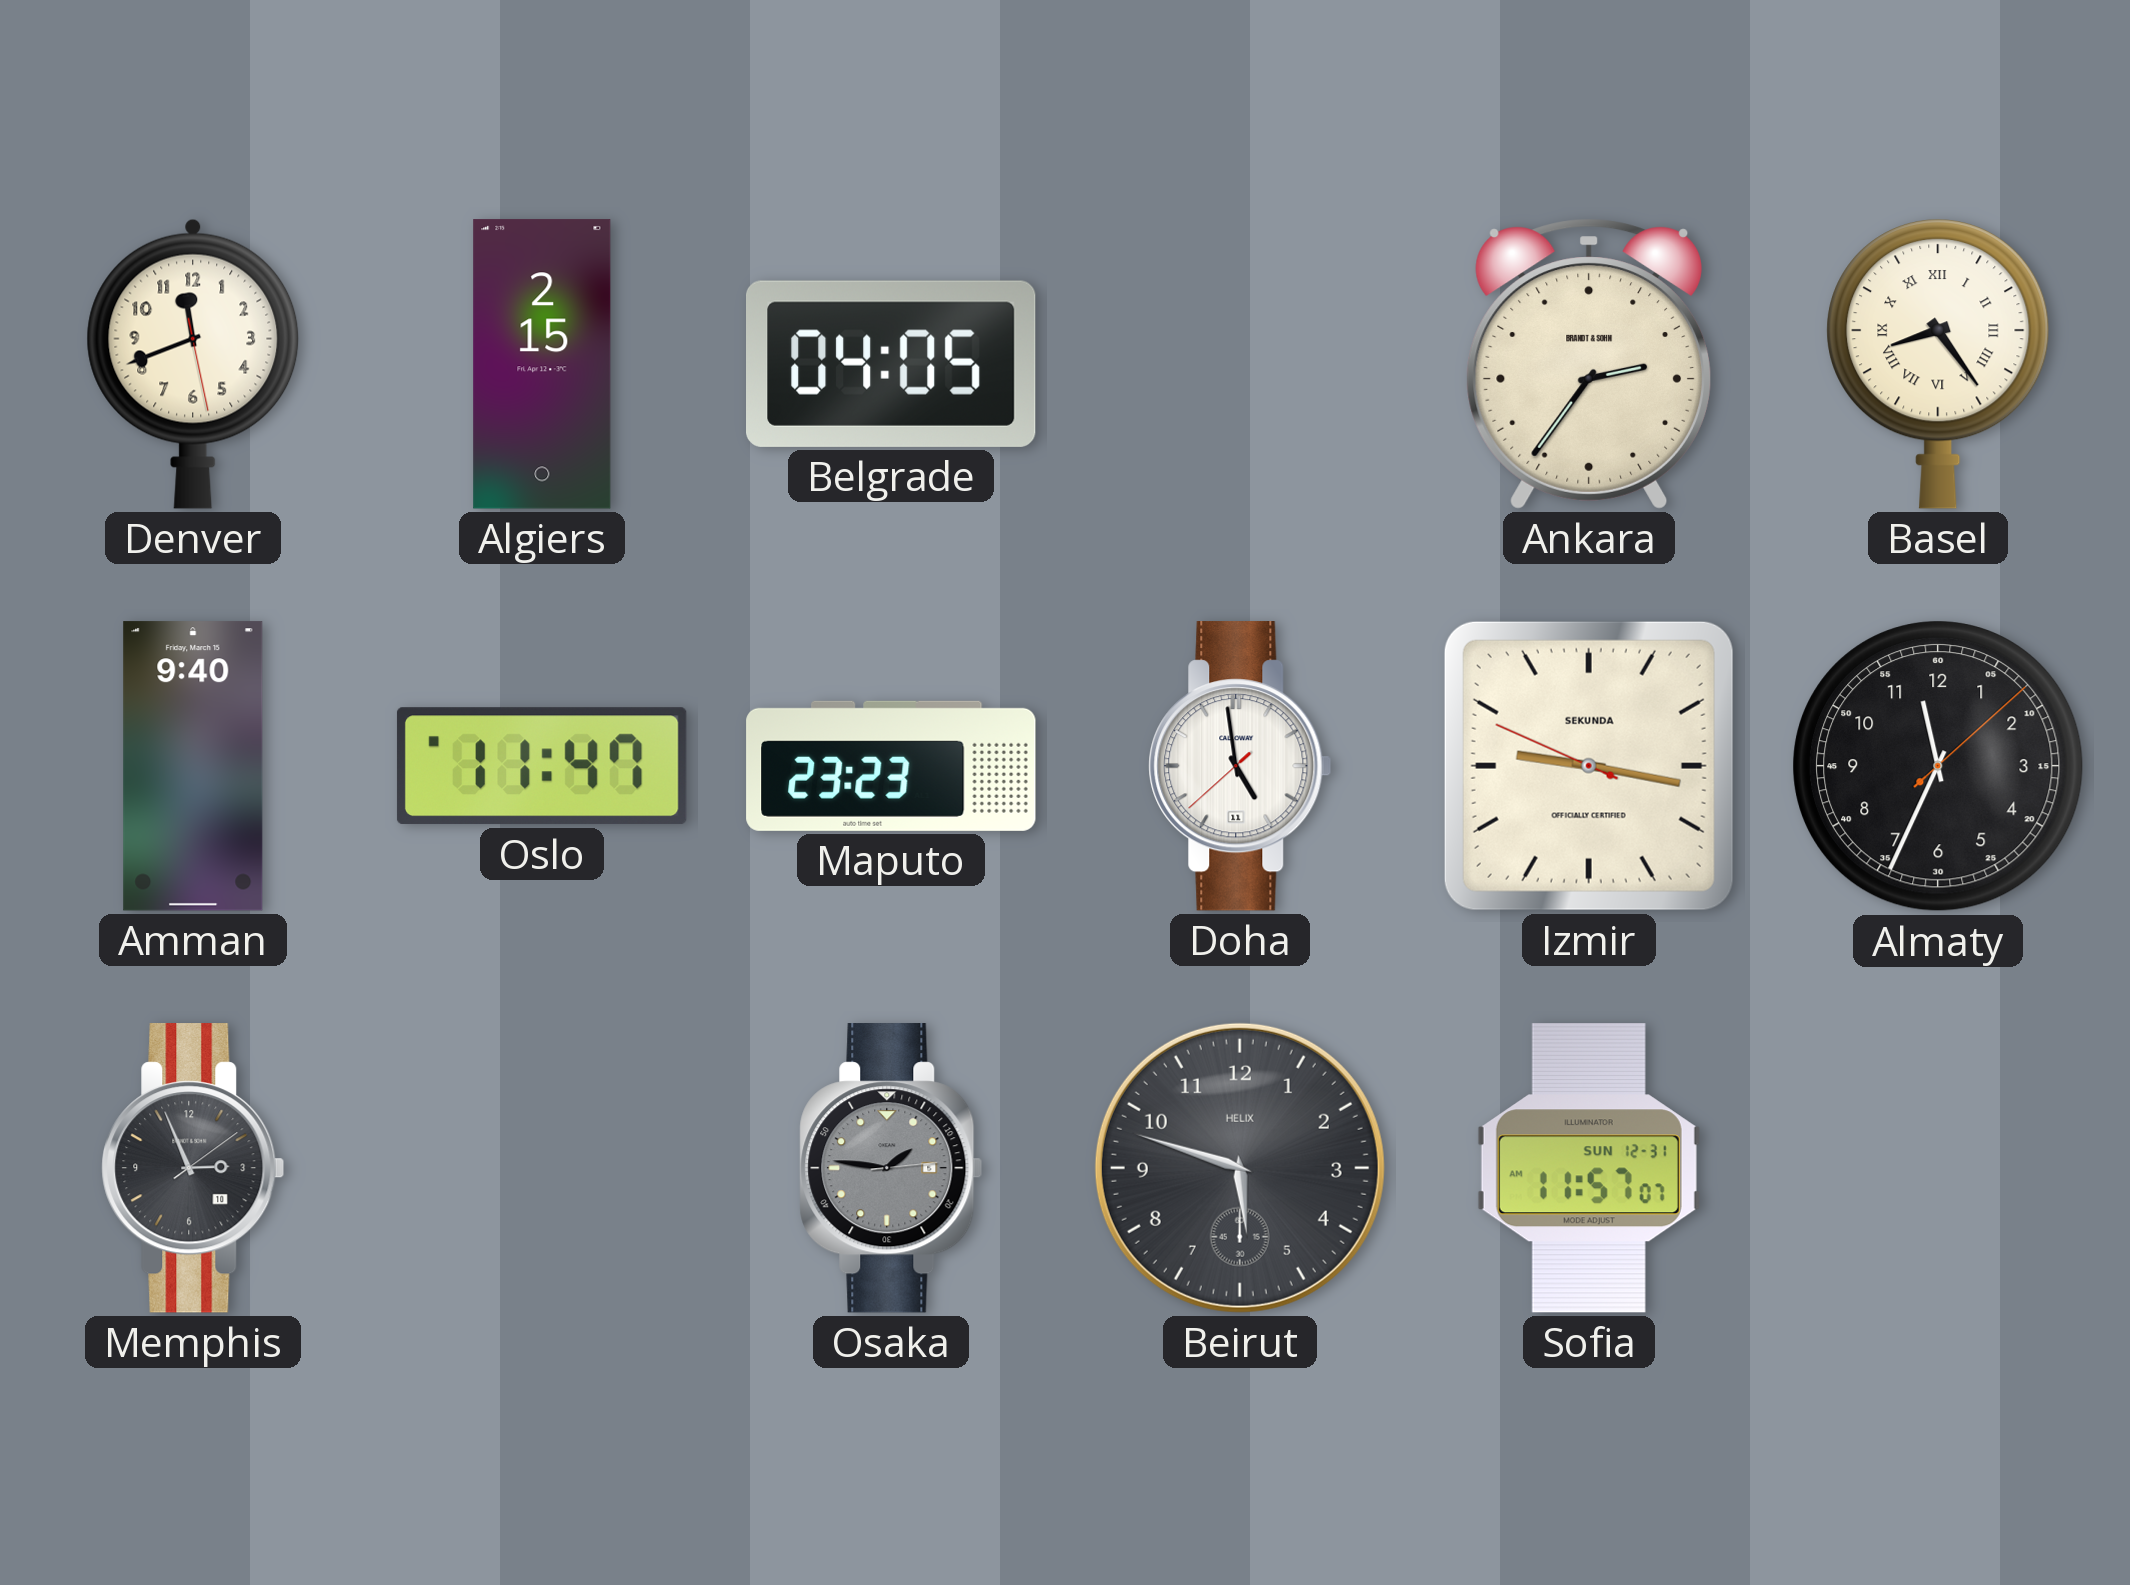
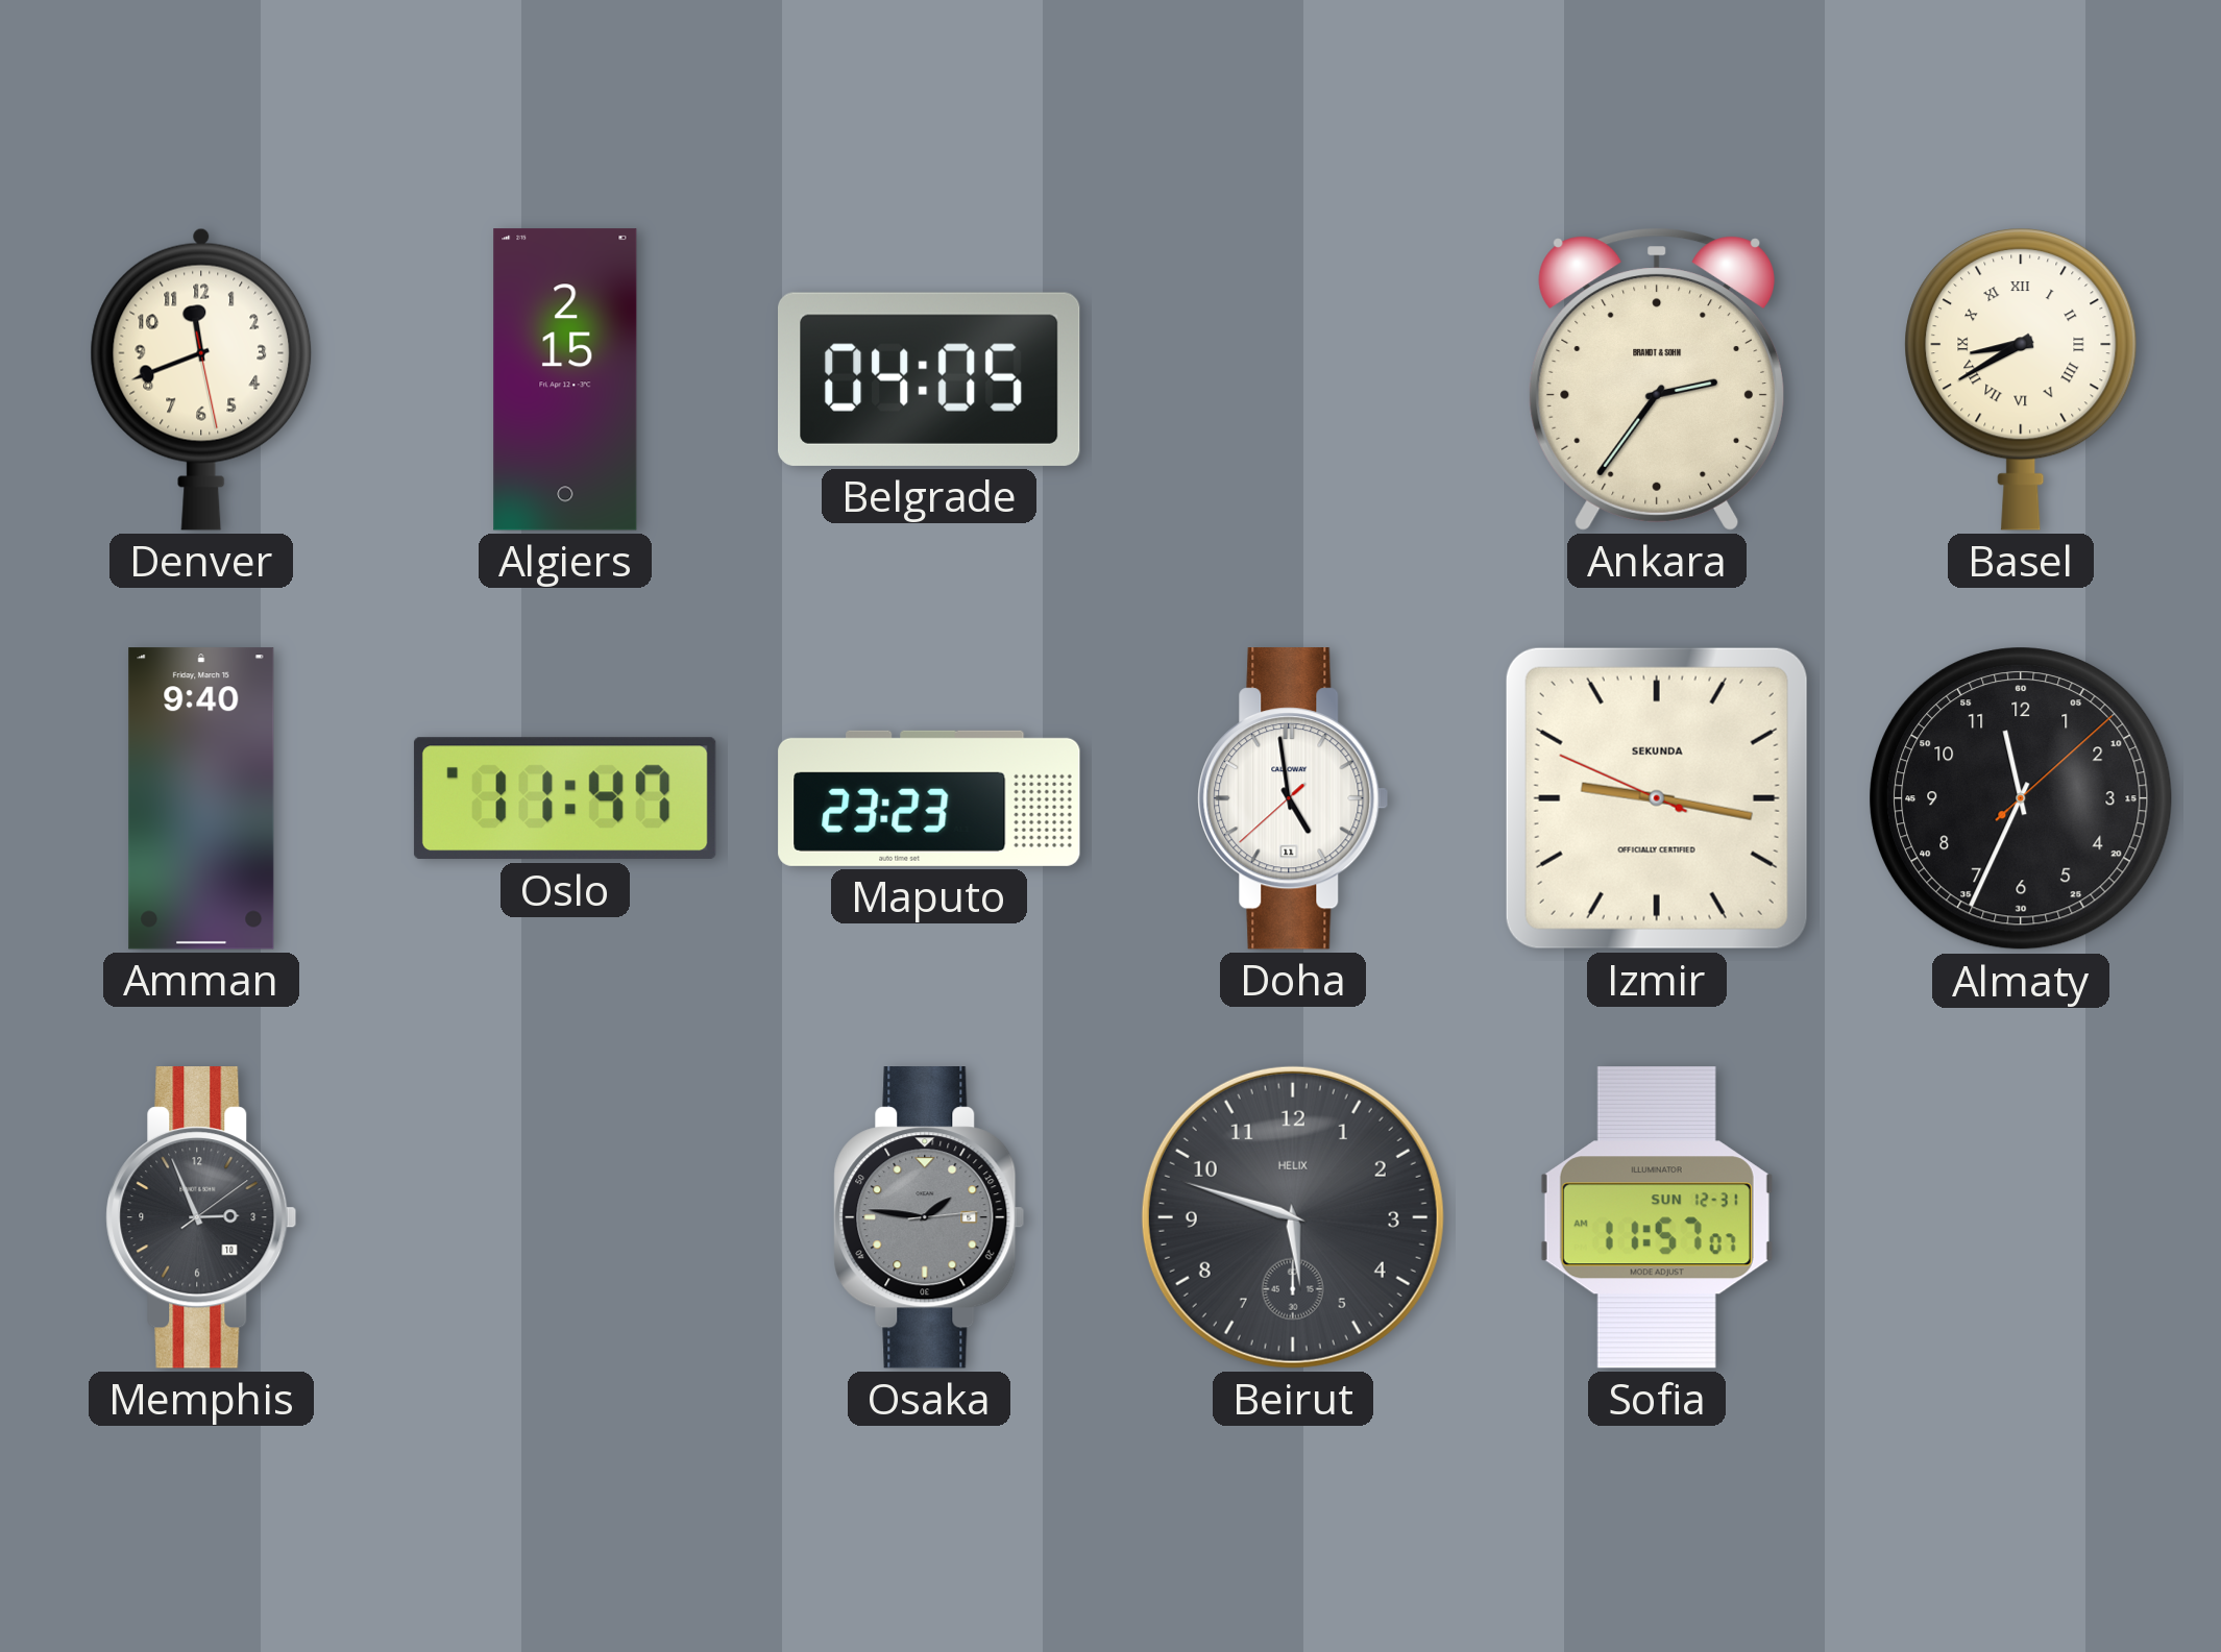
Basel: 8:24 -> 8:40
